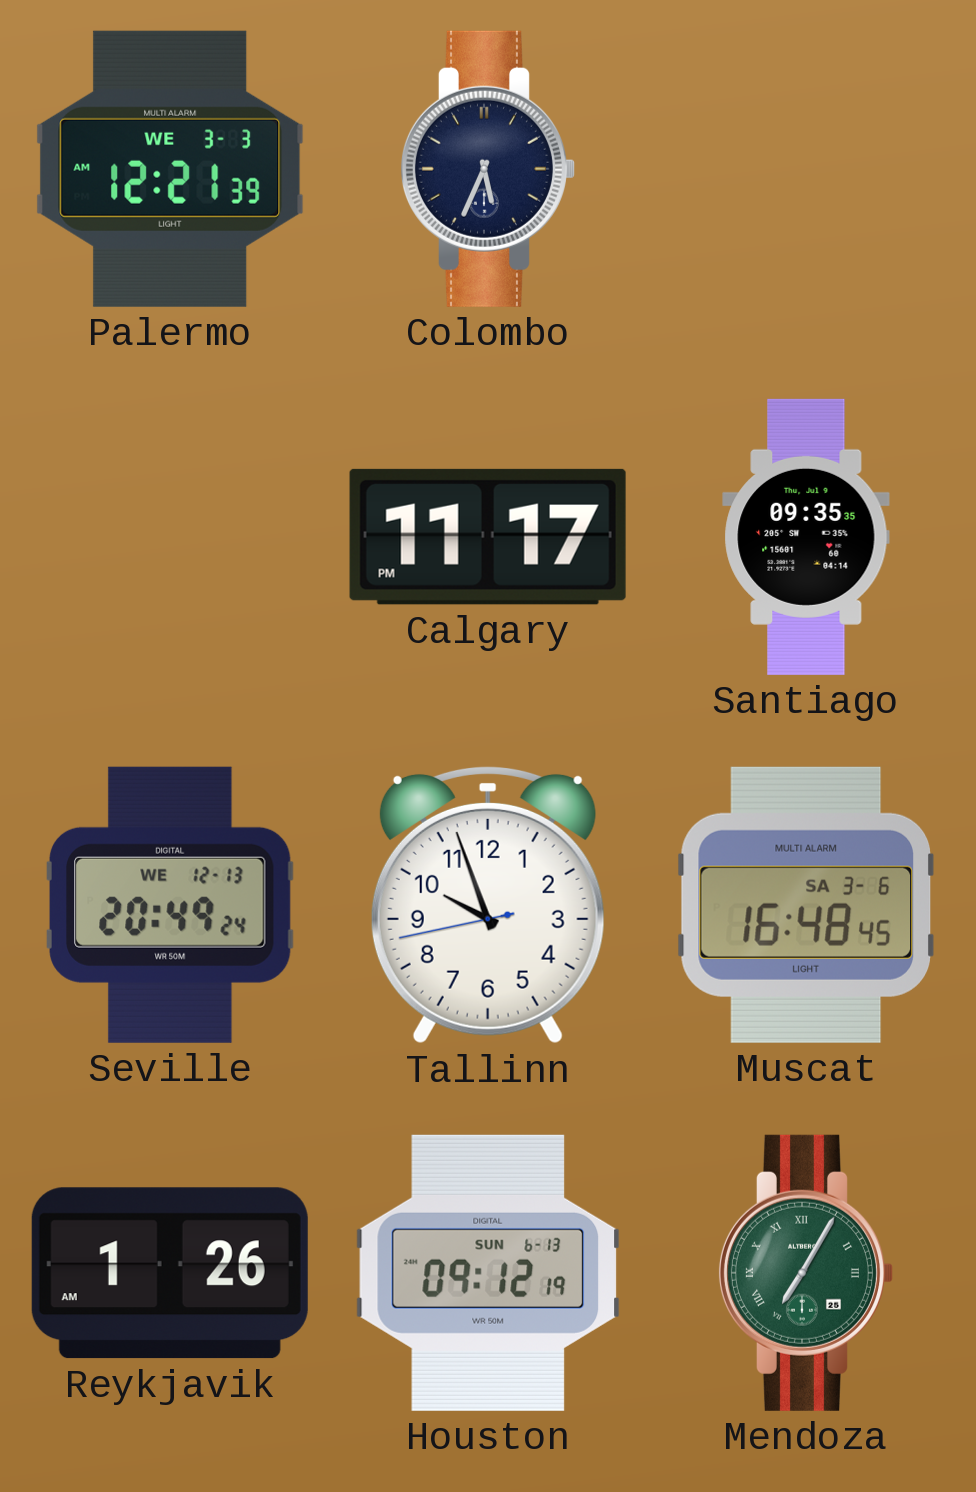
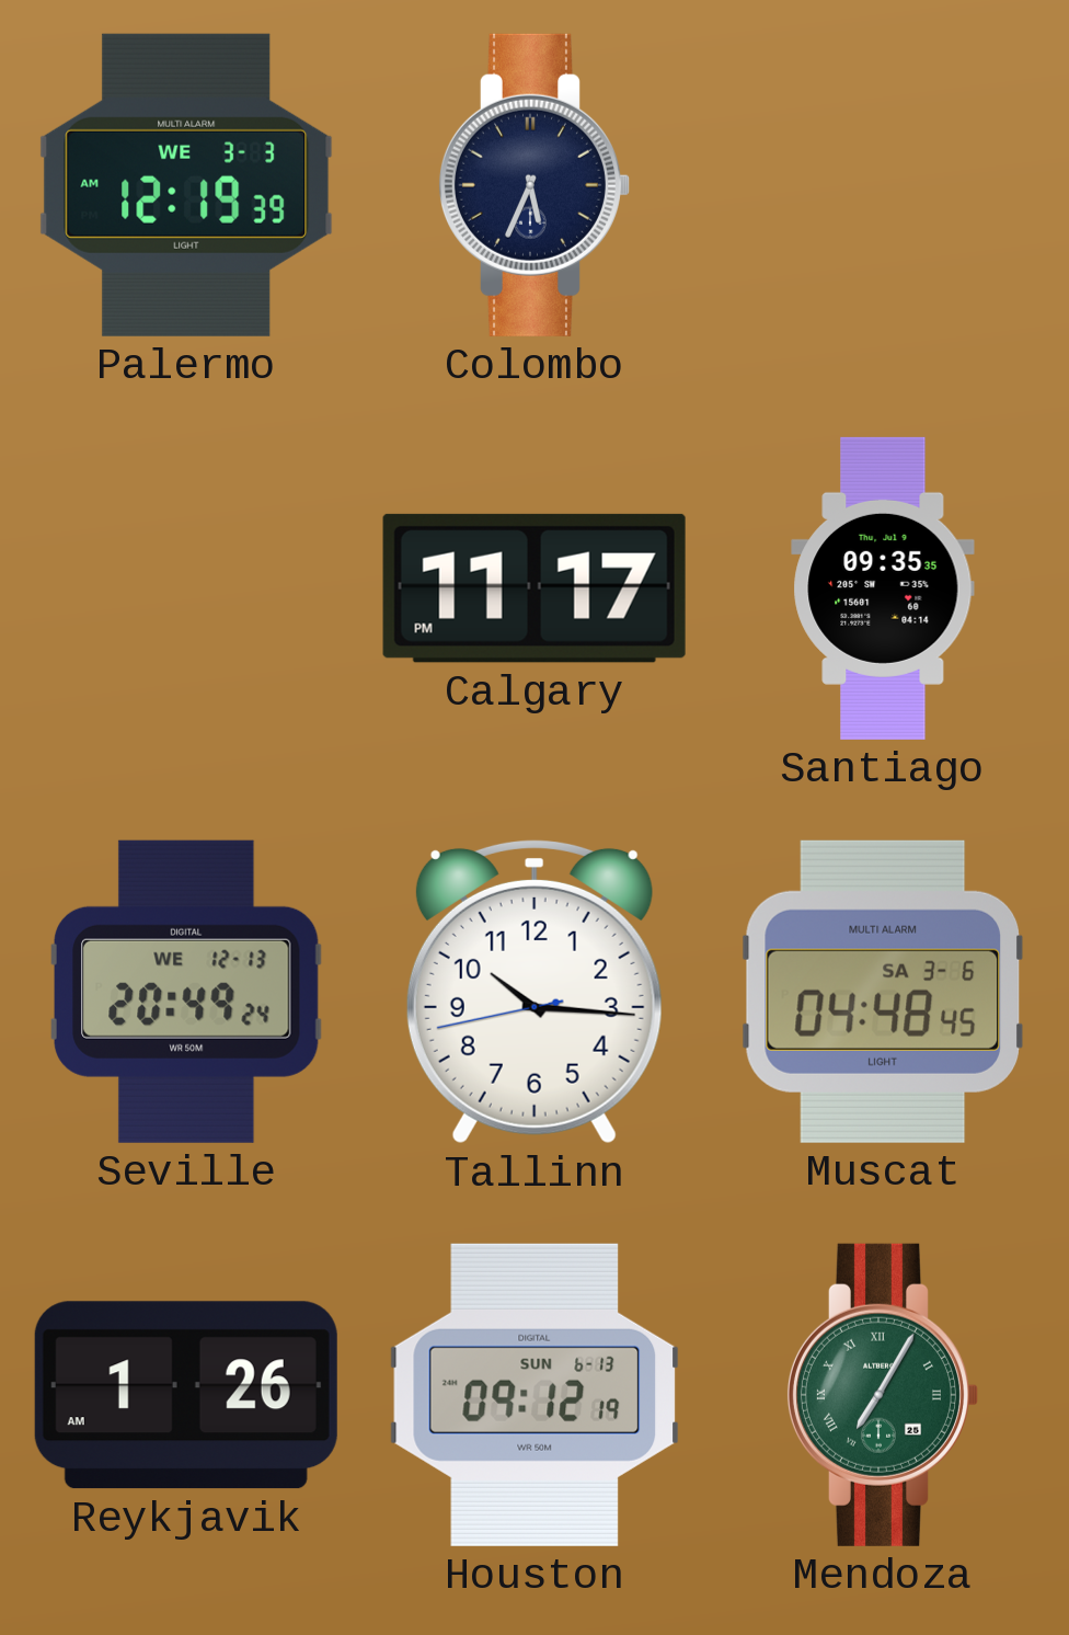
Palermo: 12:21 -> 12:19
Tallinn: 9:56 -> 10:15
Muscat: 16:48 -> 04:48
